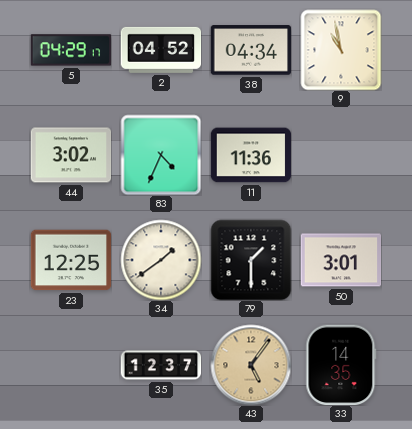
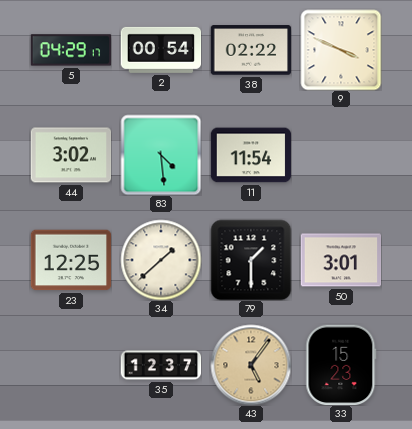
2: 04:52 -> 00:54
38: 04:34 -> 02:22
9: 10:58 -> 3:49
83: 4:34 -> 4:29
11: 11:36 -> 11:54
34: 1:39 -> 1:38
33: 14:35 -> 15:23
